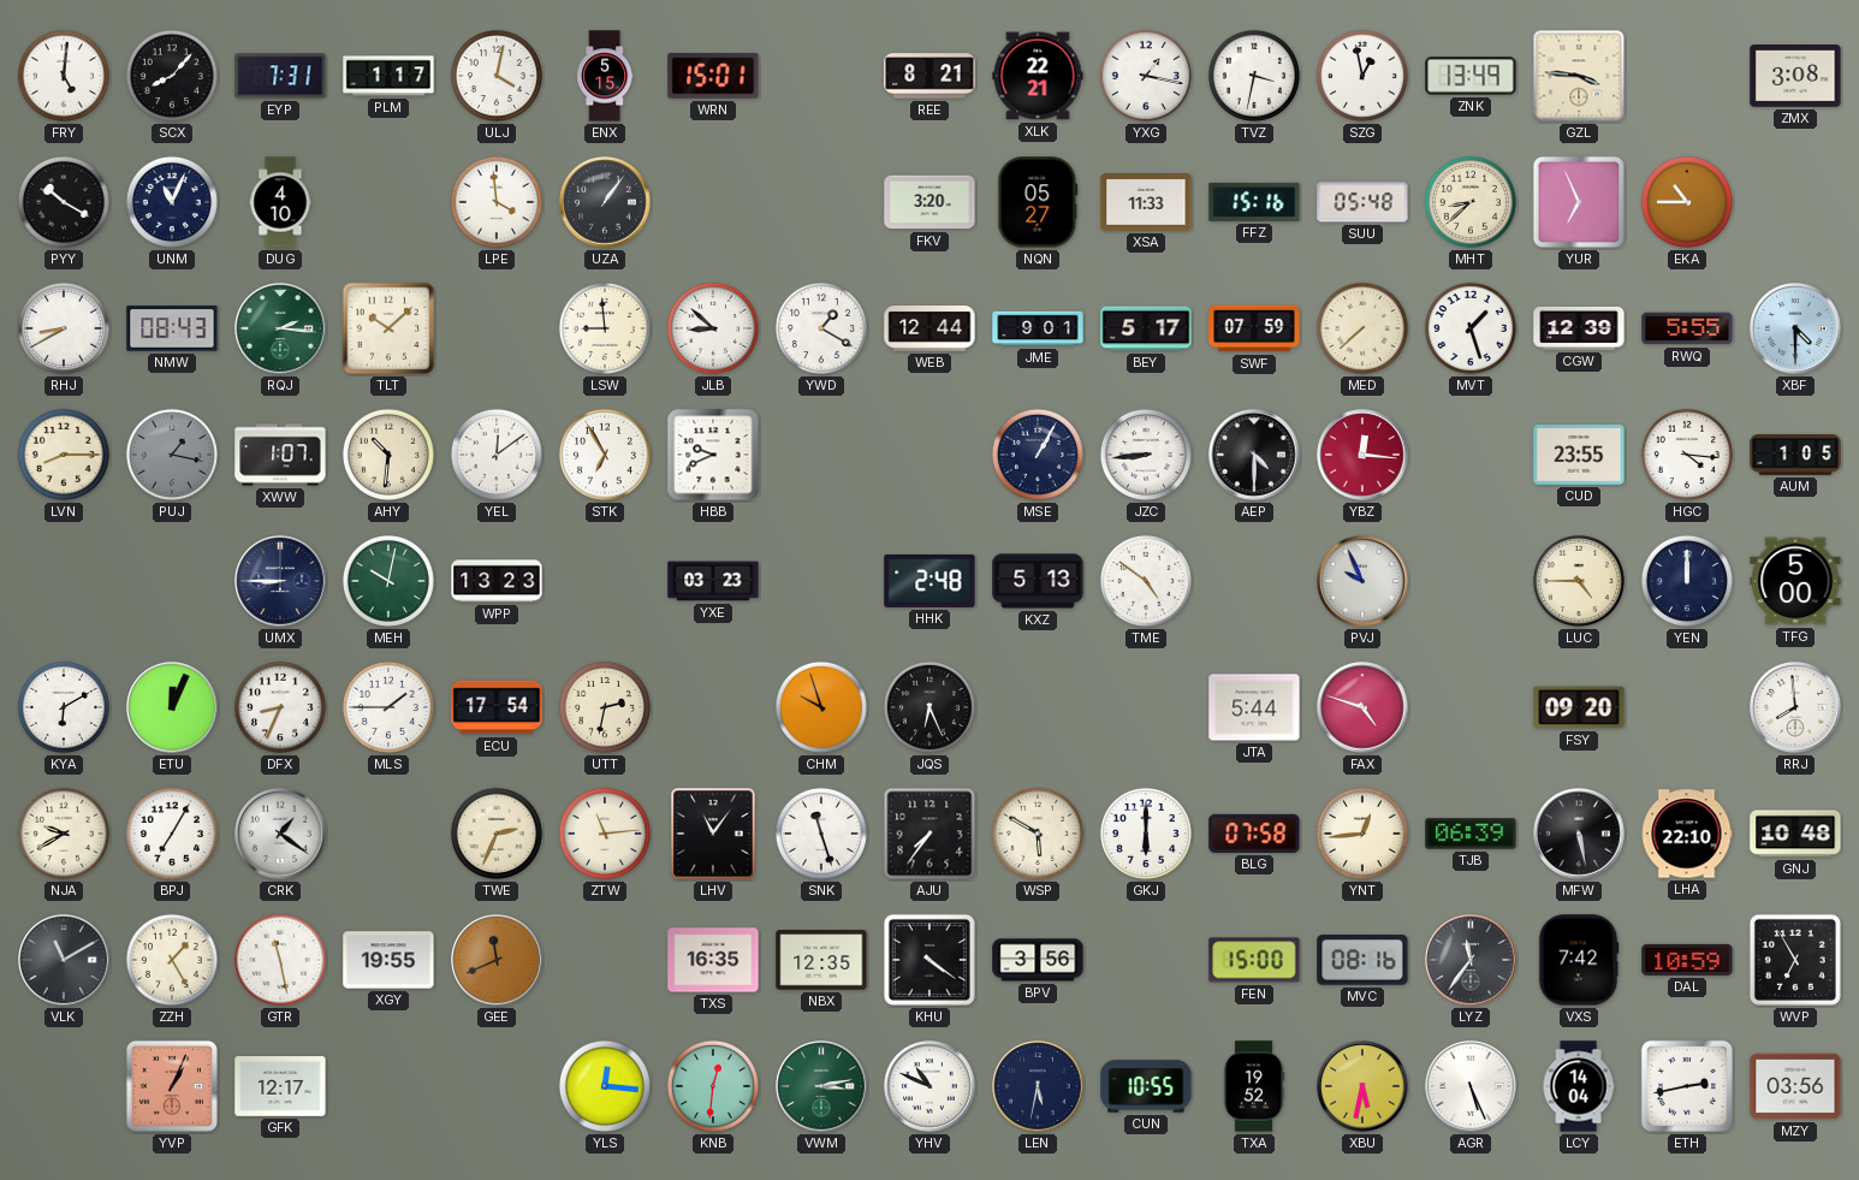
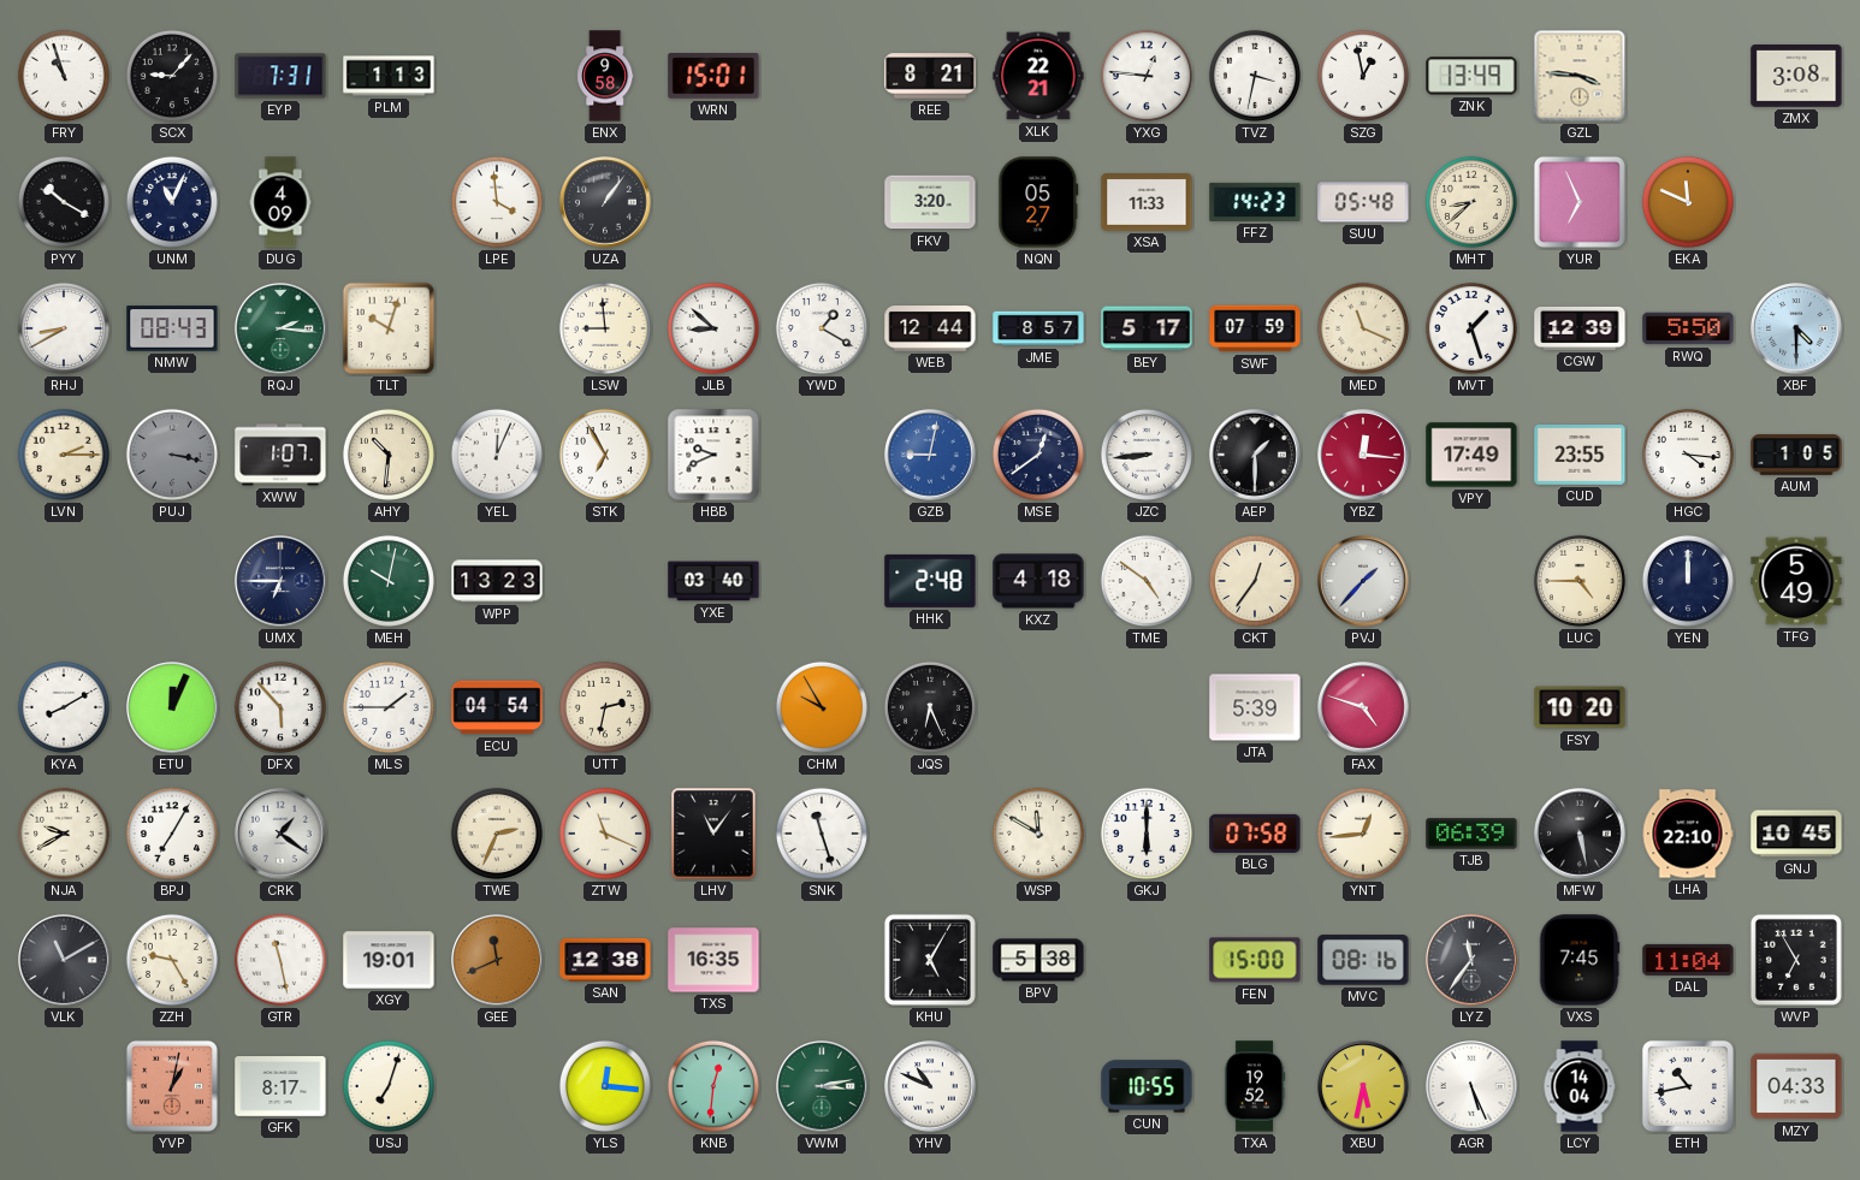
FRY: 5:01 -> 10:57
SCX: 8:07 -> 9:07
PLM: 1:17 -> 1:13
ULJ: 4:02 -> none
ENX: 5:15 -> 9:58
YXG: 1:17 -> 12:46
DUG: 4:10 -> 4:09
FFZ: 15:16 -> 14:23
EKA: 10:45 -> 11:49
TLT: 10:08 -> 10:03
JME: 9:01 -> 8:57
MED: 7:38 -> 11:19
RWQ: 5:55 -> 5:50
LVN: 8:15 -> 2:15
PUJ: 1:17 -> 3:17
YEL: 12:09 -> 12:04
GZB: none -> 9:02
MSE: 1:05 -> 12:39
AEP: 4:30 -> 1:30
VPY: none -> 17:49
UMX: 8:45 -> 6:45
YXE: 03:23 -> 03:40
KXZ: 5:13 -> 4:18
CKT: none -> 12:36
PVJ: 9:56 -> 1:37
TFG: 5:00 -> 5:49
KYA: 6:10 -> 8:10
DFX: 8:34 -> 5:53
ECU: 17:54 -> 04:54
CHM: 9:57 -> 9:55
JTA: 5:44 -> 5:39
FSY: 09:20 -> 10:20
RRJ: 7:59 -> none
ZTW: 11:14 -> 11:19
AJU: 7:36 -> none
WSP: 5:50 -> 11:50
GNJ: 10:48 -> 10:45
ZZH: 1:25 -> 9:25
XGY: 19:55 -> 19:01
SAN: none -> 12:38
NBX: 12:35 -> none
KHU: 4:21 -> 5:05
BPV: 3:56 -> 5:38
VXS: 7:42 -> 7:45
DAL: 10:59 -> 11:04
YVP: 1:04 -> 1:02
GFK: 12:17 -> 8:17
USJ: none -> 7:03
LEN: 5:32 -> none
ETH: 2:43 -> 10:43
MZY: 03:56 -> 04:33
